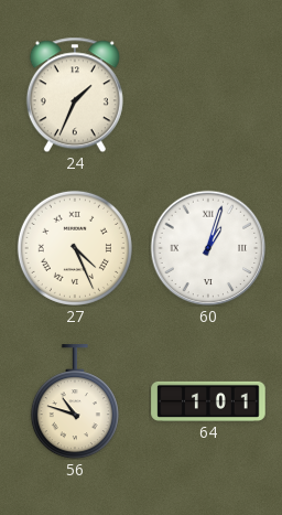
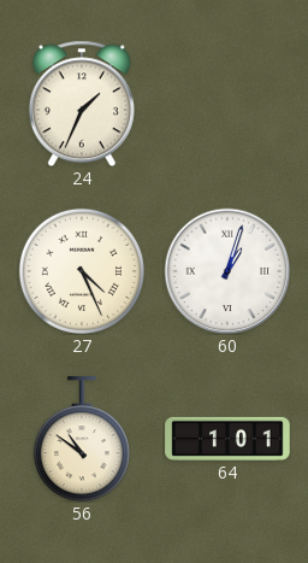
56: 10:48 -> 10:51
